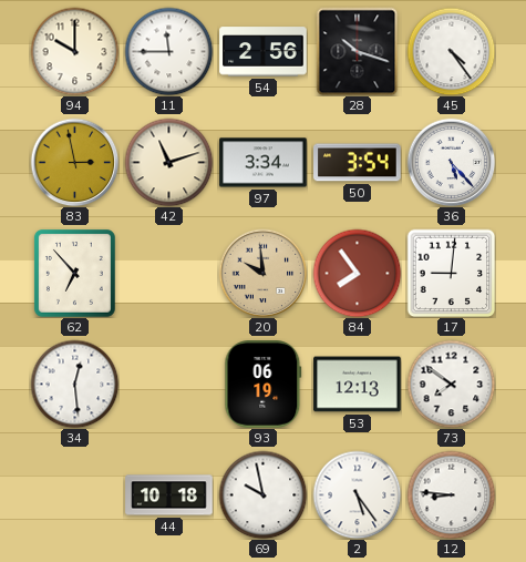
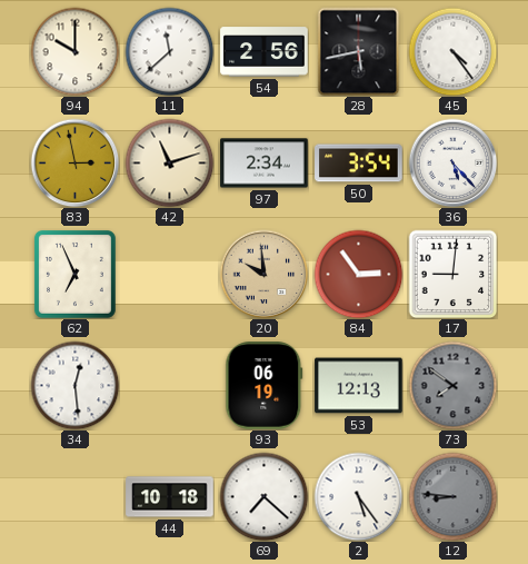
11: 11:45 -> 11:38
28: 10:18 -> 5:43
97: 3:34 -> 2:34
62: 6:53 -> 6:56
84: 7:54 -> 2:54
73 dial: white -> grey
69: 9:58 -> 7:22
12 dial: white -> grey
